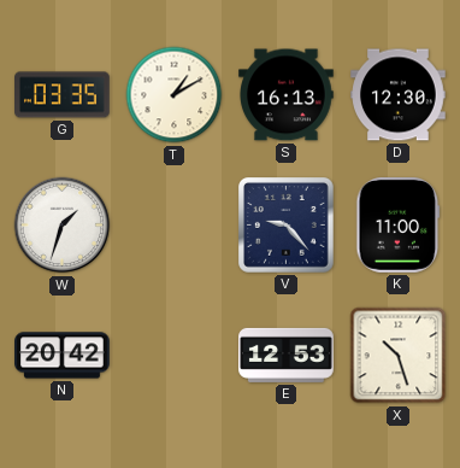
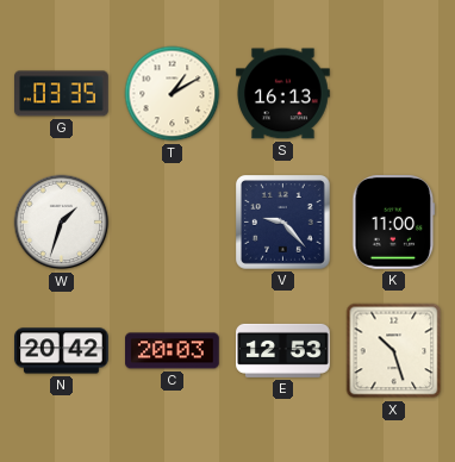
D: 12:30 -> none
C: none -> 20:03
